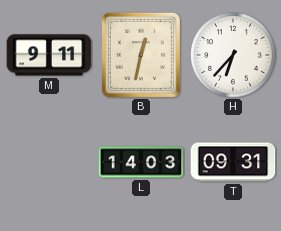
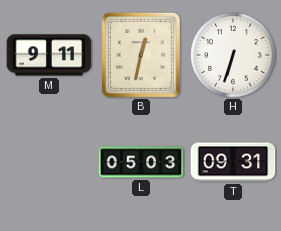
H: 6:37 -> 6:33
L: 14:03 -> 05:03
